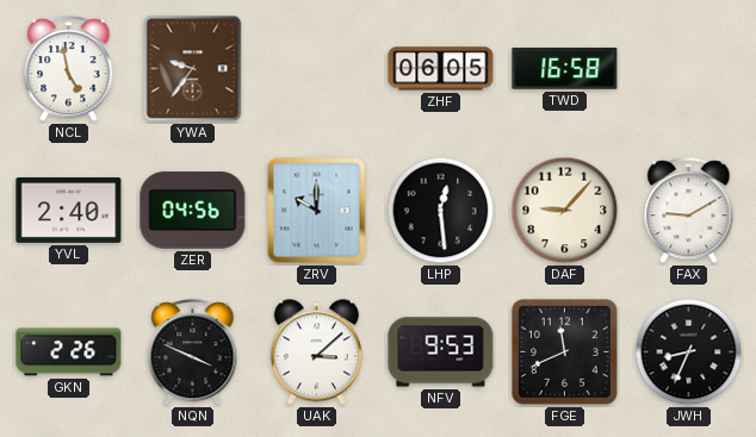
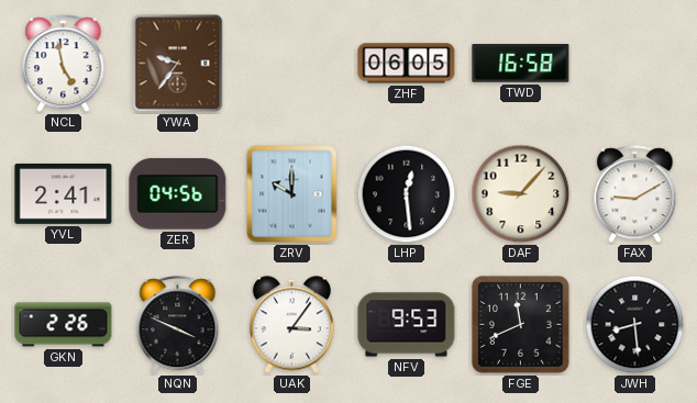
YVL: 2:40 -> 2:41
UAK: 3:08 -> 3:06
JWH: 8:34 -> 8:29
